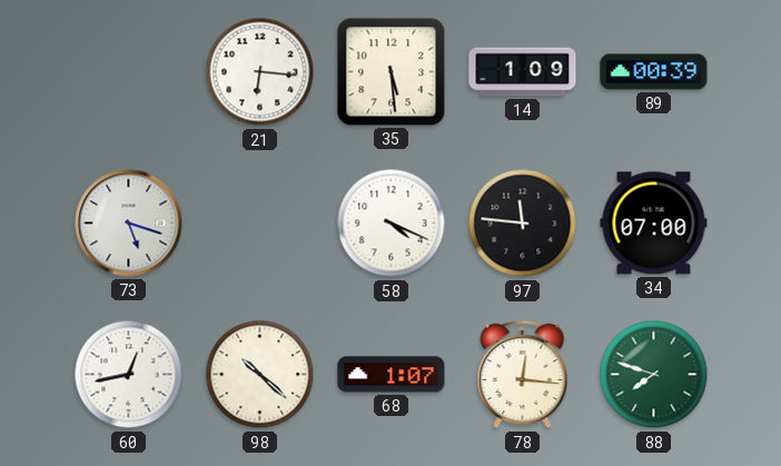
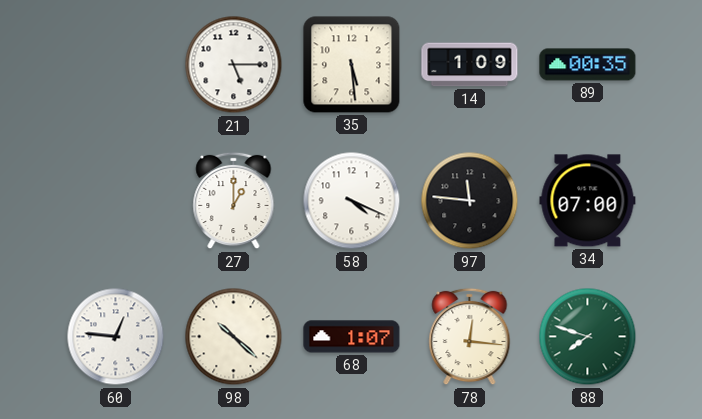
21: 6:16 -> 5:15
89: 00:39 -> 00:35
73: 5:18 -> none
27: none -> 1:00
60: 12:43 -> 12:46
